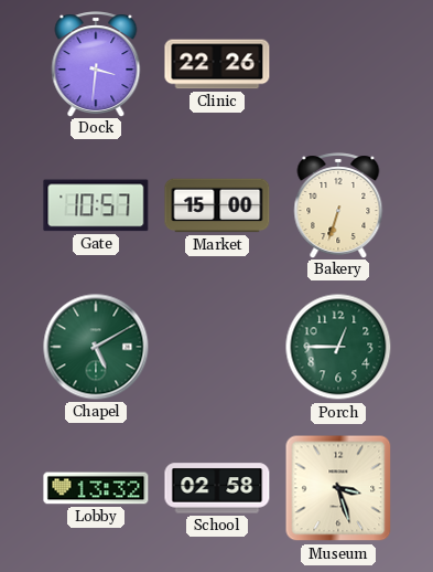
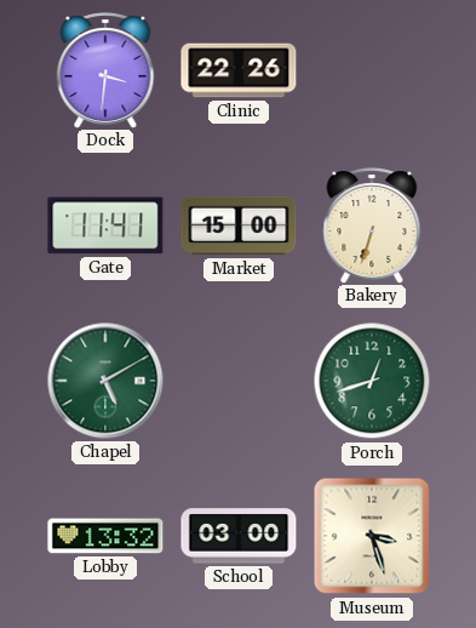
Gate: 10:57 -> 11:41
Porch: 12:45 -> 12:42
School: 02:58 -> 03:00
